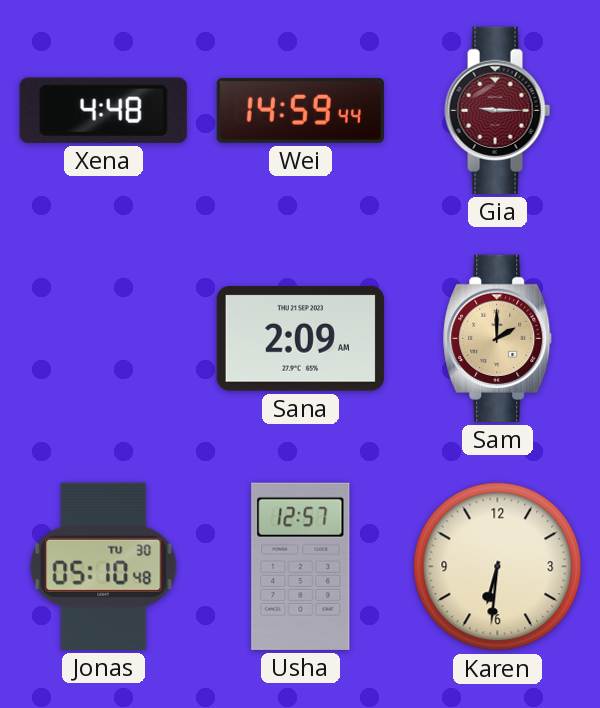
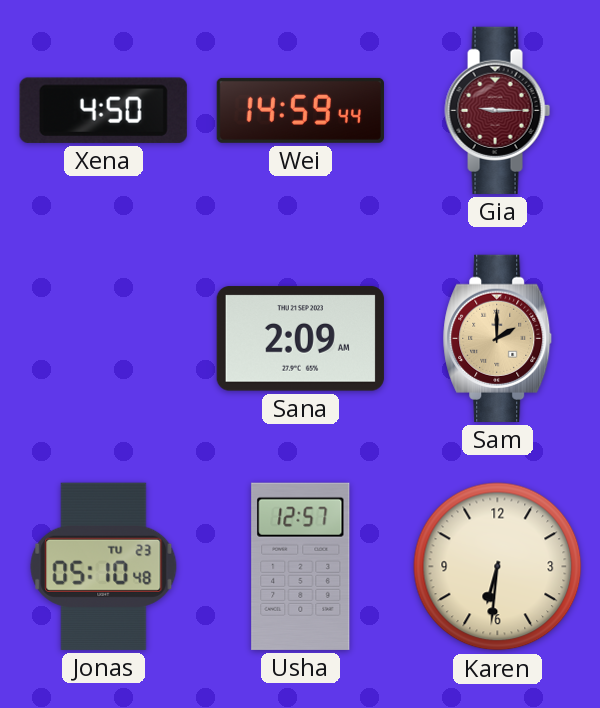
Xena: 4:48 -> 4:50
Jonas date: TU 30 -> TU 23
